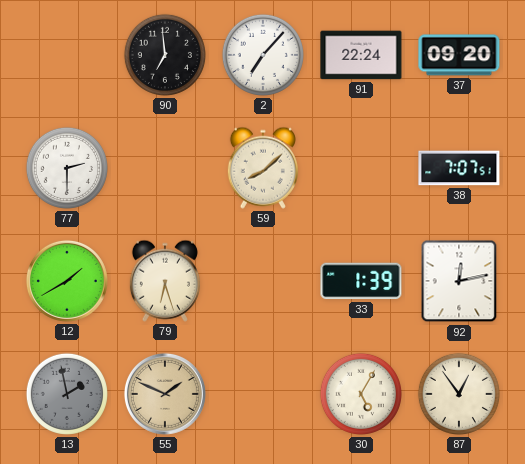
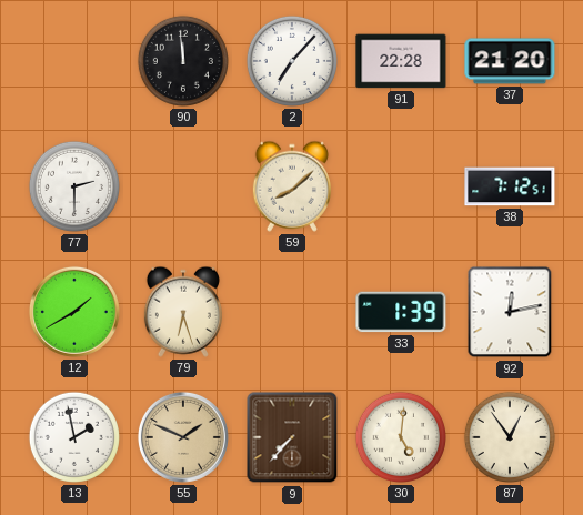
90: 6:59 -> 11:59
91: 22:24 -> 22:28
37: 09:20 -> 21:20
38: 7:07 -> 7:12
13 dial: grey -> white
9: none -> 7:37
30: 5:05 -> 5:01
